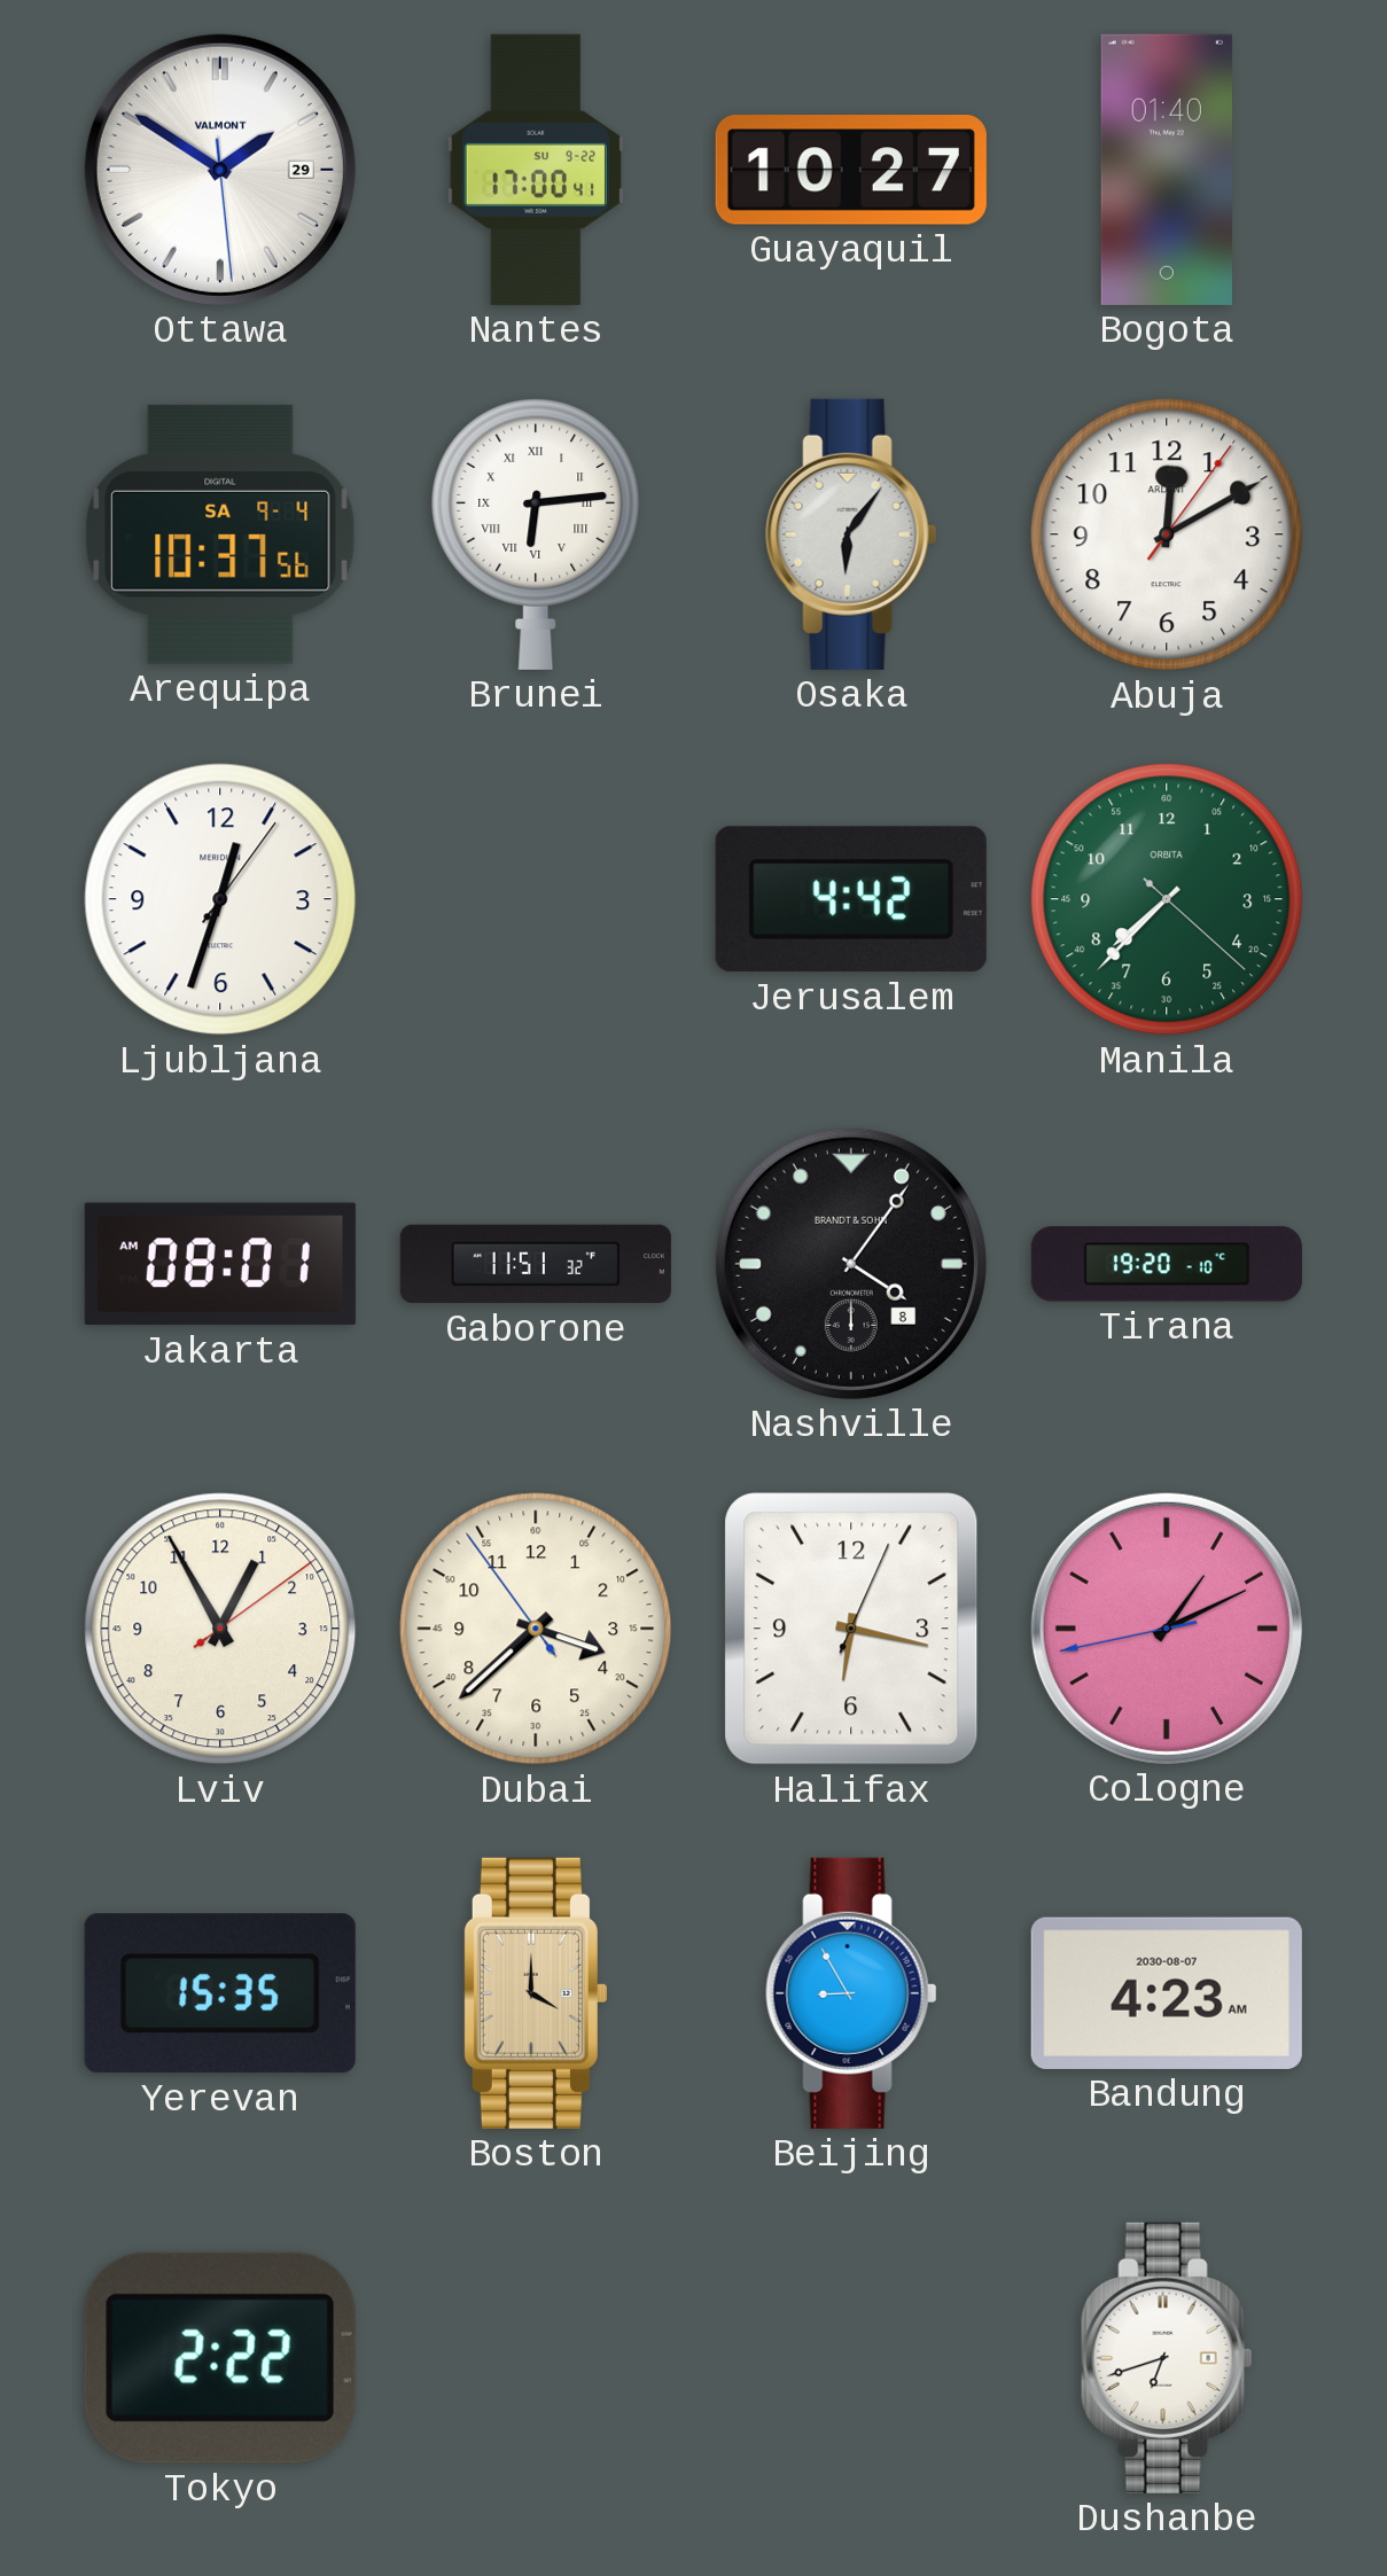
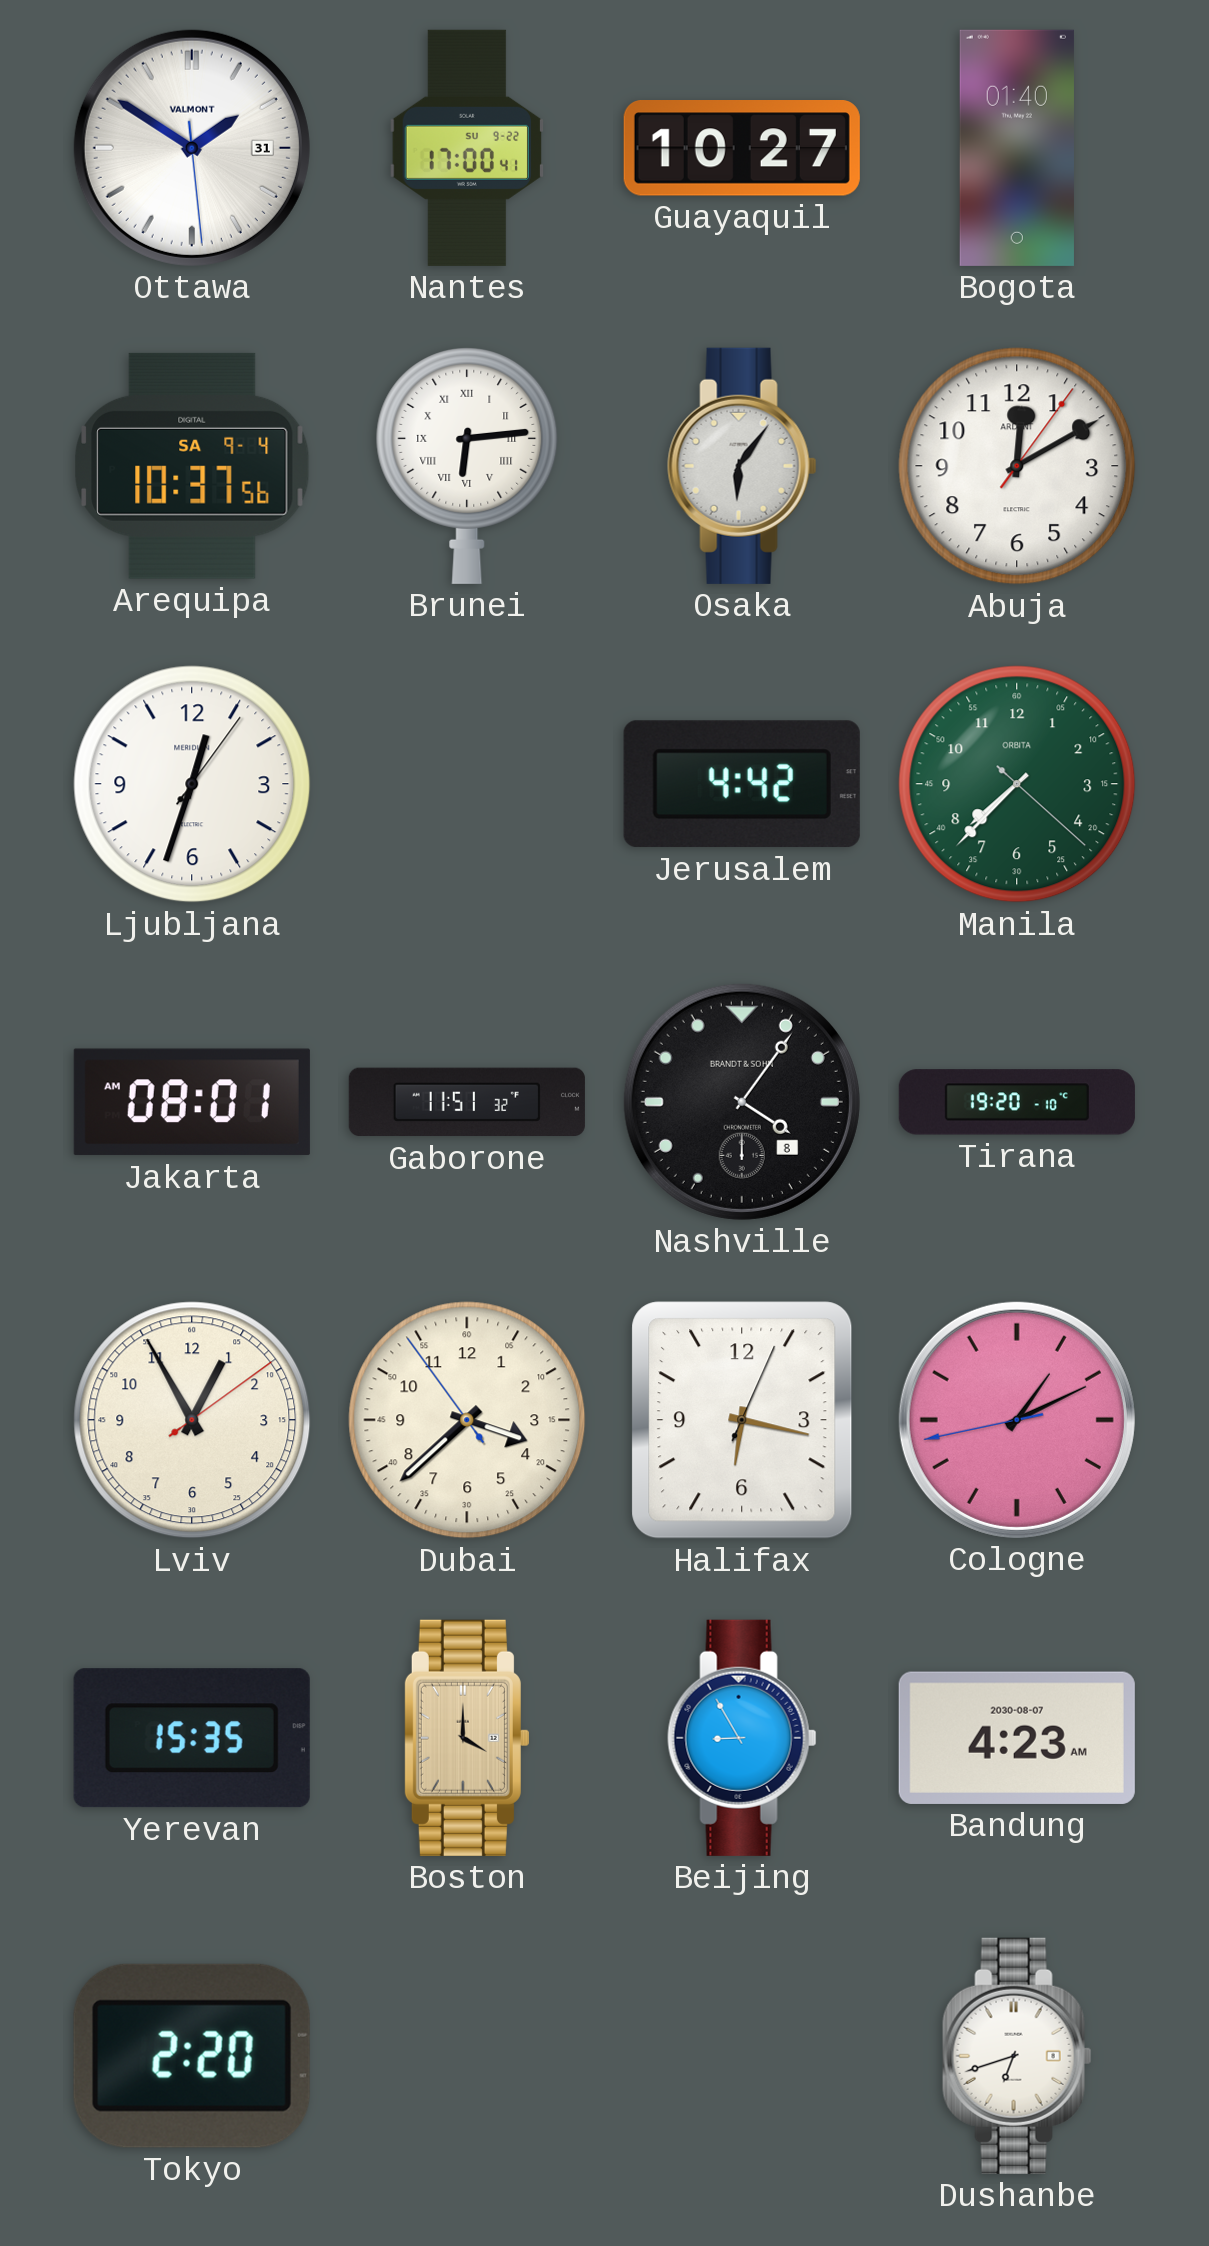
Ottawa date: 29 -> 31
Tokyo: 2:22 -> 2:20
